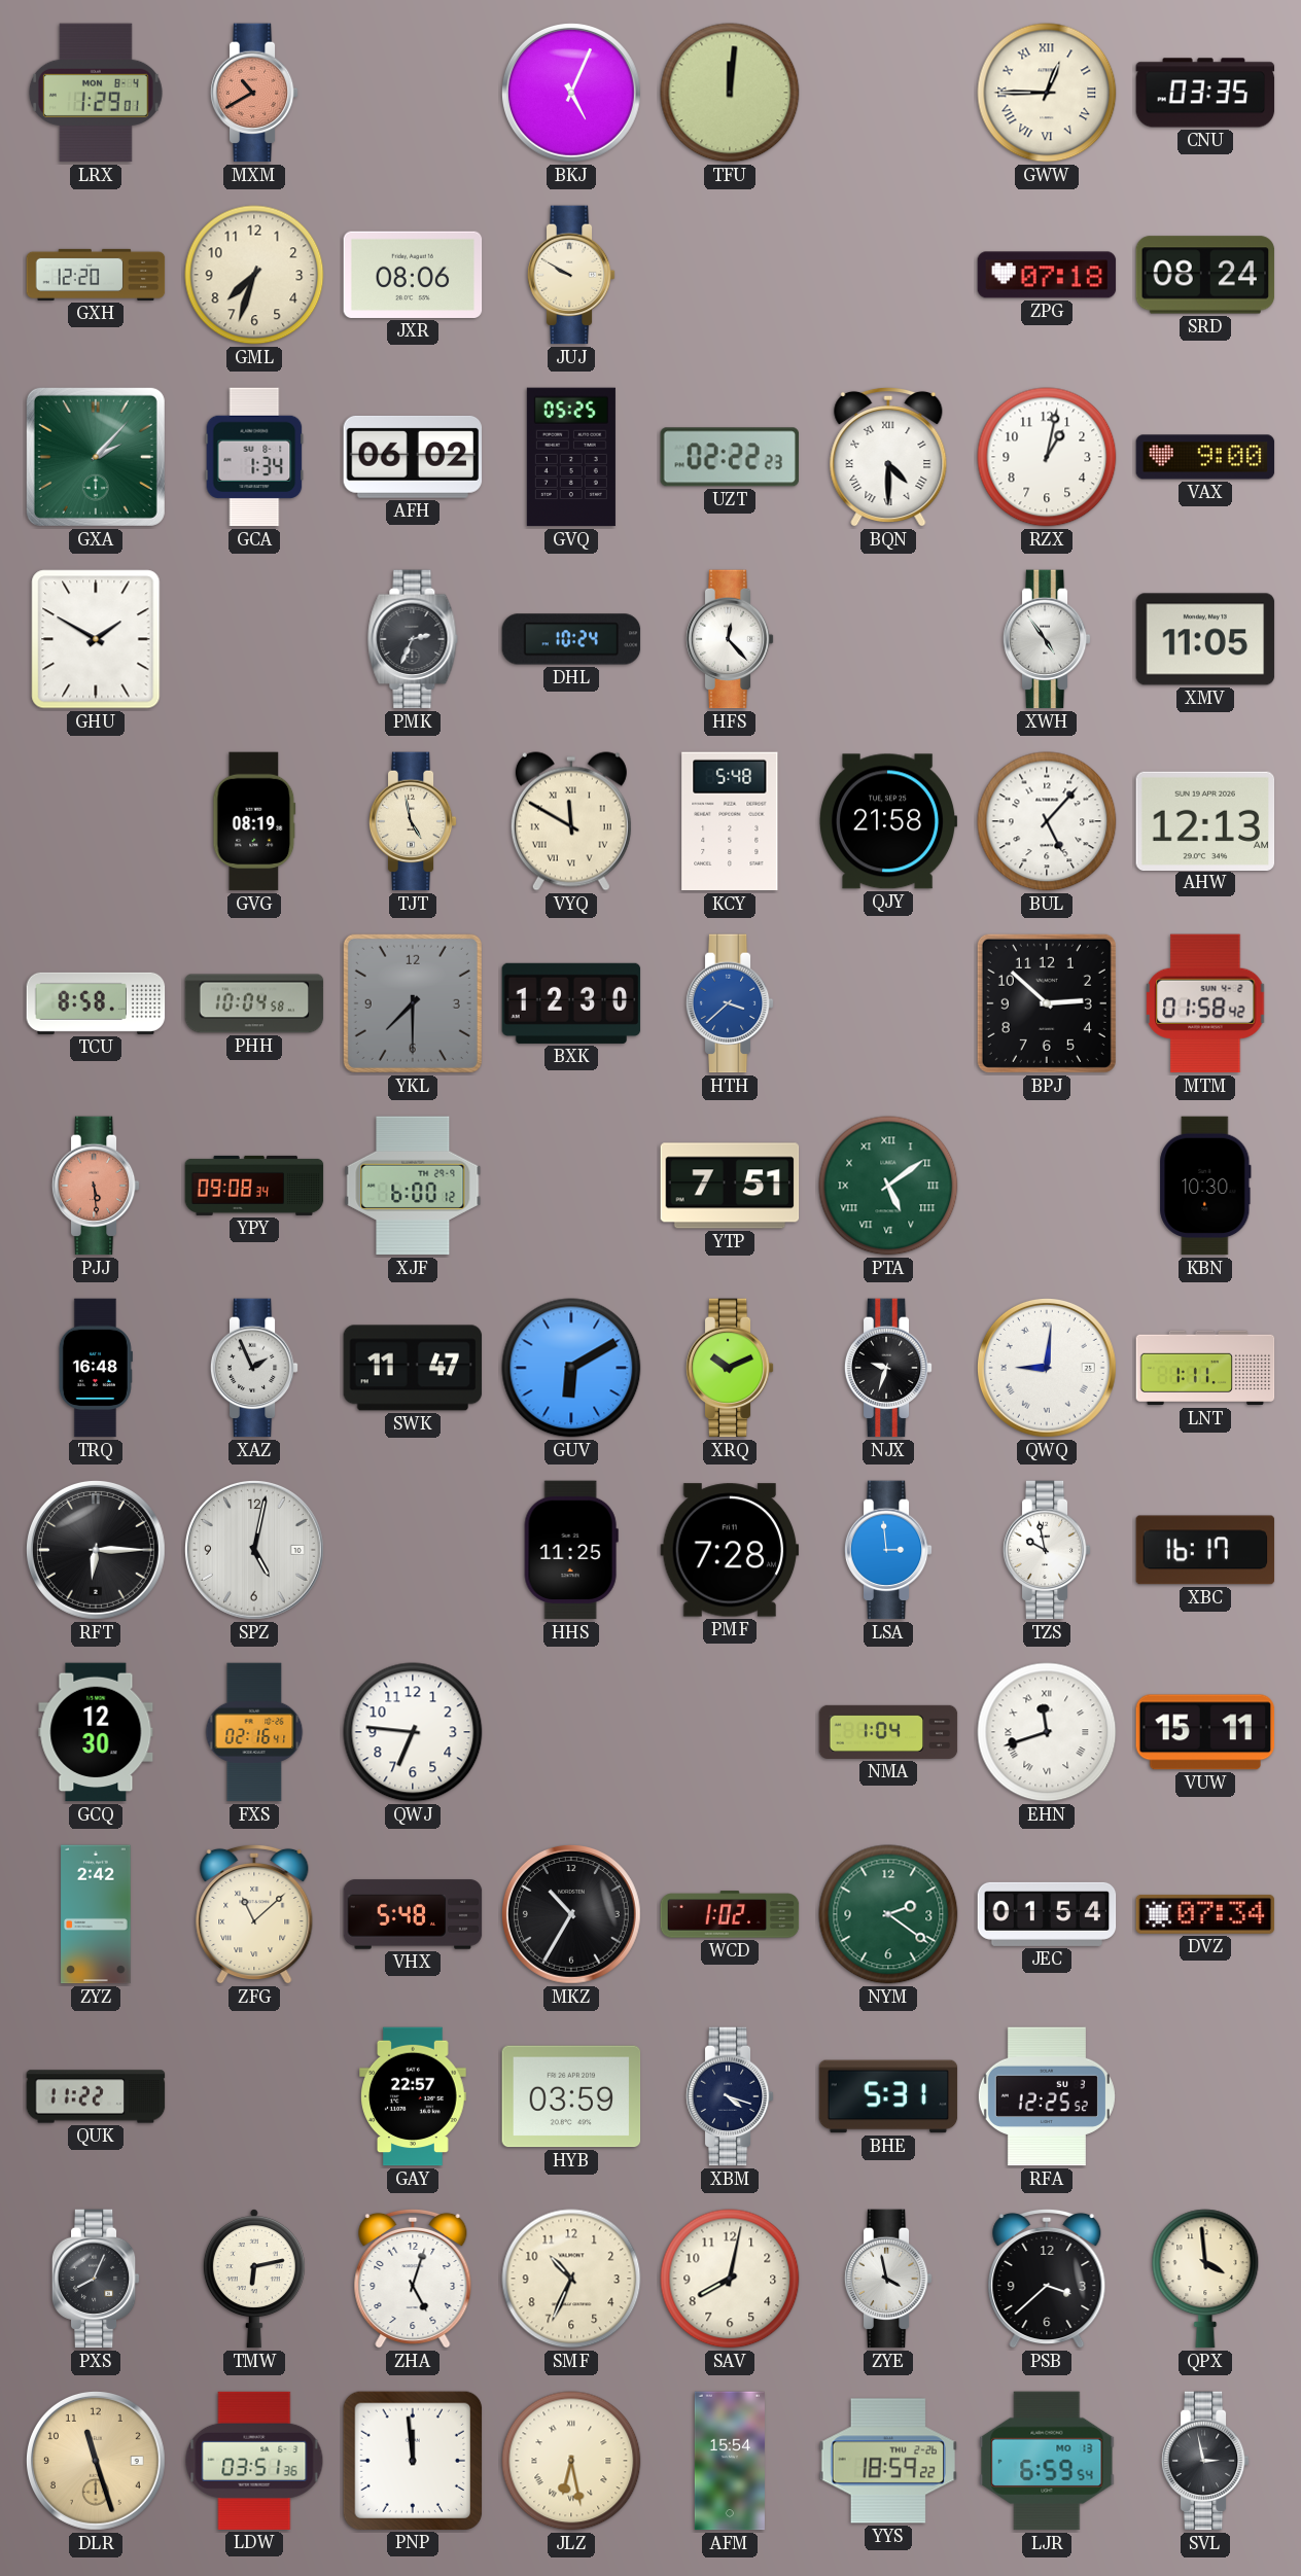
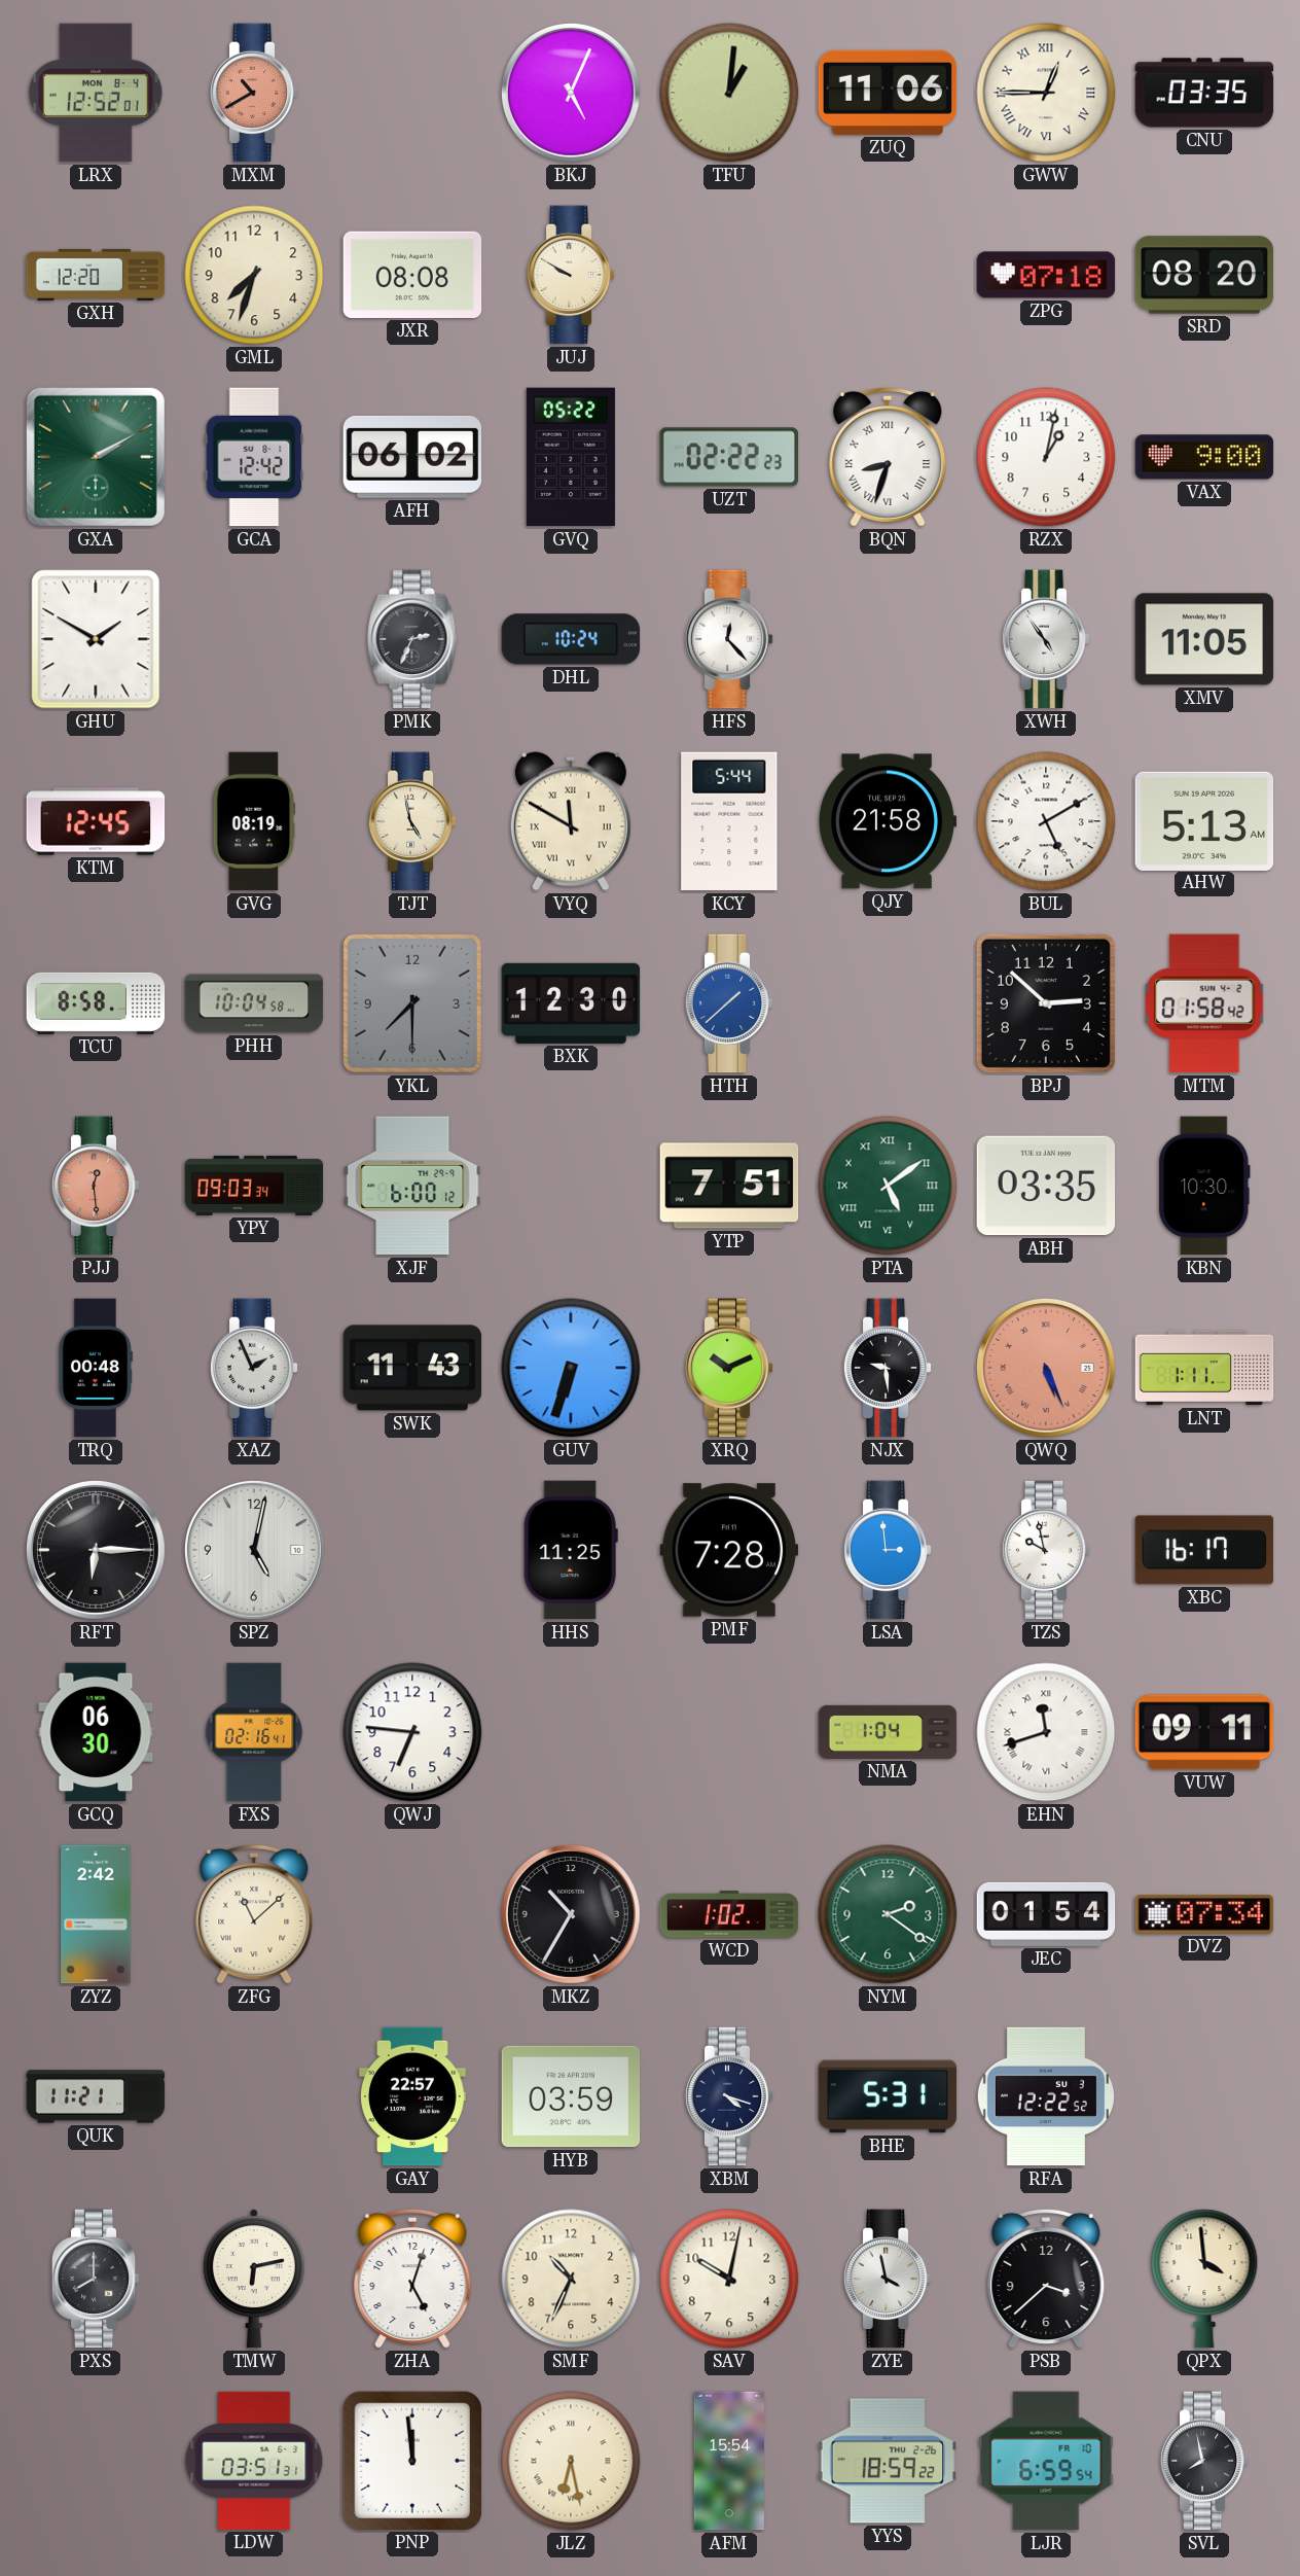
LRX: 1:29 -> 12:52
TFU: 12:01 -> 1:01
ZUQ: none -> 11:06
JXR: 08:06 -> 08:08
SRD: 08:24 -> 08:20
GXA: 2:07 -> 2:10
GCA: 1:34 -> 12:42
GVQ: 05:25 -> 05:22
BQN: 4:30 -> 8:33
KTM: none -> 12:45
KCY: 5:48 -> 5:44
BUL: 5:07 -> 5:10
AHW: 12:13 -> 5:13
HTH: 3:38 -> 1:38
PJJ: 5:29 -> 12:29
YPY: 09:08 -> 09:03
ABH: none -> 03:35
TRQ: 16:48 -> 00:48
SWK: 11:47 -> 11:43
GUV: 6:10 -> 6:33
NJX: 9:33 -> 9:29
QWQ: 9:01 -> 5:26
QWQ dial: white -> salmon
GCQ: 12:30 -> 06:30
VUW: 15:11 -> 09:11
VHX: 5:48 -> none
QUK: 11:22 -> 11:21
RFA: 12:25 -> 12:22
PXS: 8:04 -> 8:00
SAV: 8:02 -> 10:02
DLR: 11:27 -> none
LDW: 03:51:36 -> 03:51:31
LJR date: MO 13 -> FR 10
SVL: 2:58 -> 7:58
